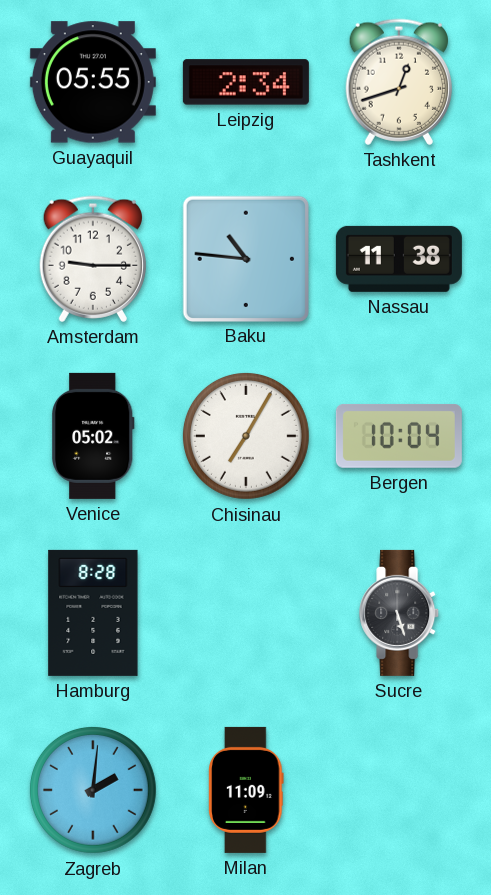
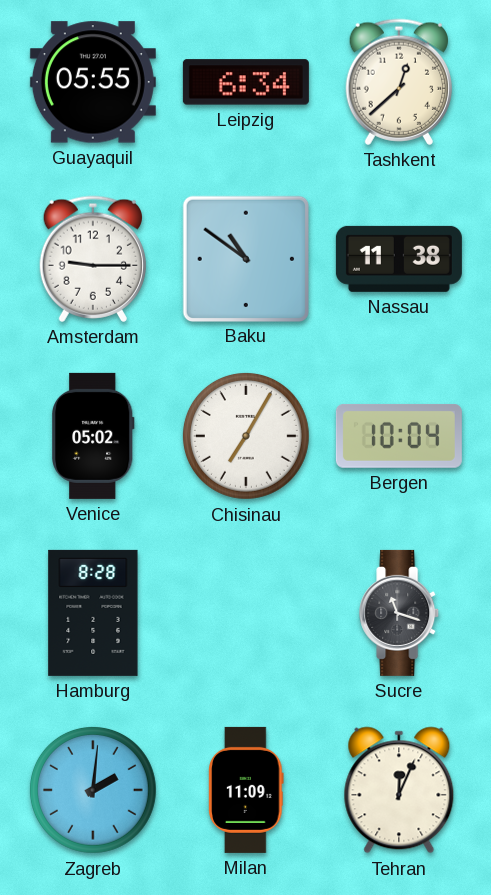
Leipzig: 2:34 -> 6:34
Tashkent: 12:42 -> 12:38
Baku: 10:46 -> 10:51
Sucre: 5:27 -> 11:18
Tehran: none -> 12:04
